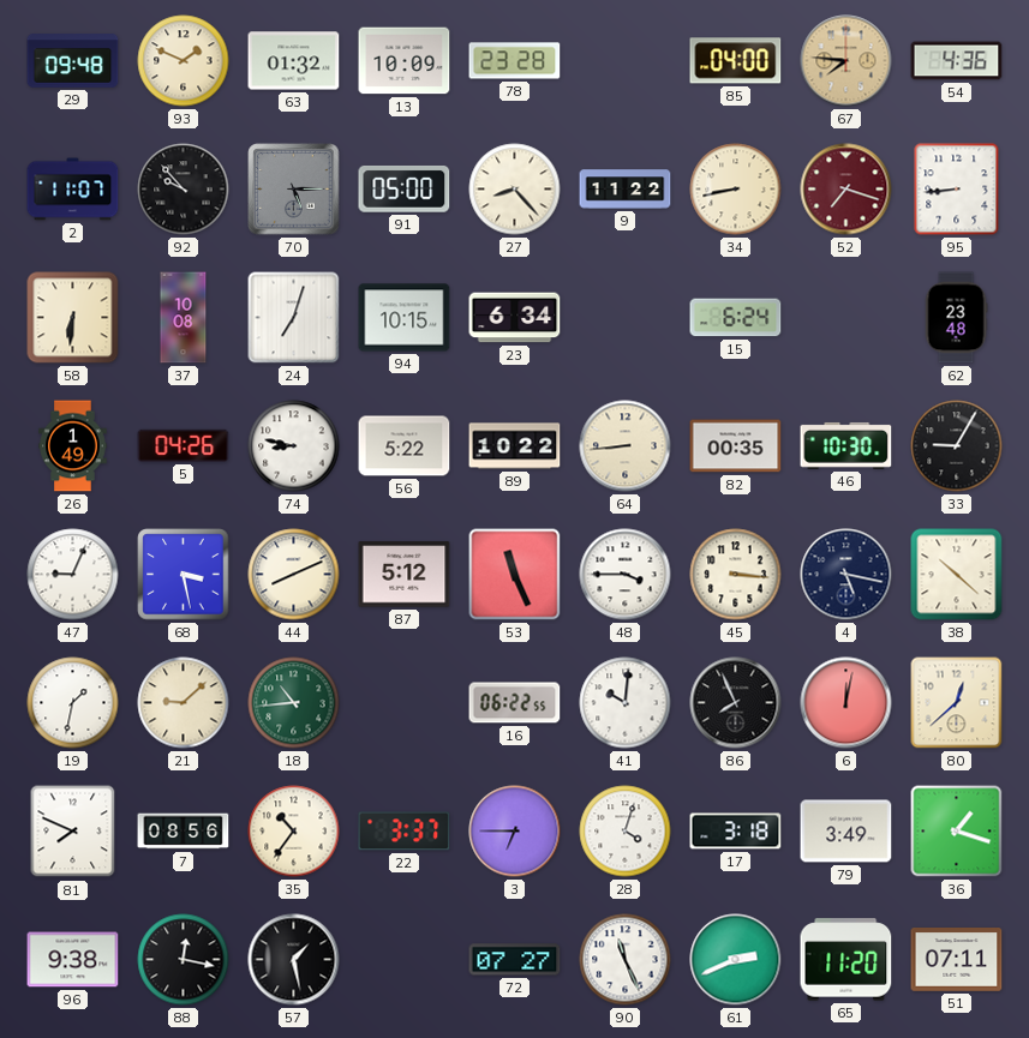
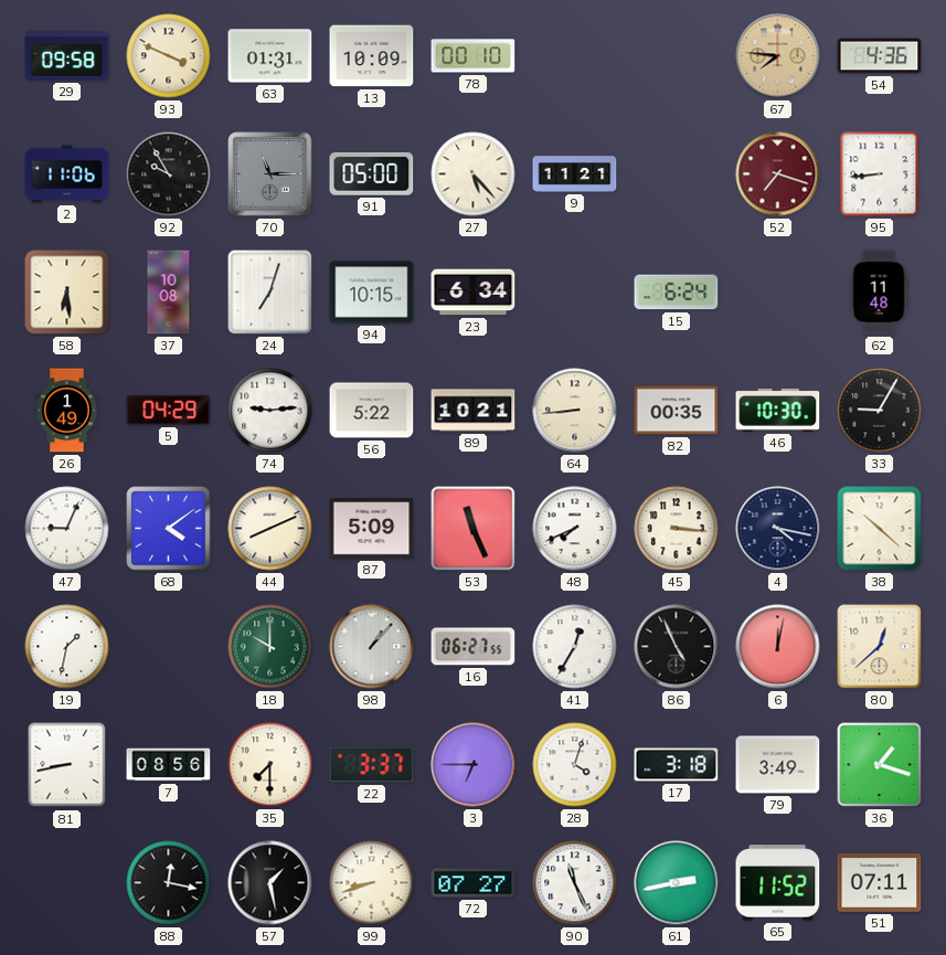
29: 09:48 -> 09:58
93: 1:49 -> 3:49
63: 01:32 -> 01:31
78: 23:28 -> 00:10
85: 04:00 -> none
2: 11:07 -> 11:06
92: 9:53 -> 9:55
70: 5:15 -> 11:15
27: 8:23 -> 5:23
9: 11:22 -> 11:21
34: 8:43 -> none
58: 6:31 -> 6:29
62: 23:48 -> 11:48
5: 04:26 -> 04:29
74: 8:47 -> 9:14
89: 10:22 -> 10:21
68: 3:28 -> 4:09
87: 5:12 -> 5:09
48: 3:45 -> 7:41
4: 5:17 -> 4:17
21: 9:08 -> none
18: 10:44 -> 10:00
98: none -> 1:07
16: 06:22 -> 06:27
41: 10:01 -> 12:35
86: 7:56 -> 4:56
81: 7:49 -> 8:43
35: 10:36 -> 7:30
96: 9:38 -> none
99: none -> 8:42
61: 2:41 -> 2:43
65: 11:20 -> 11:52
